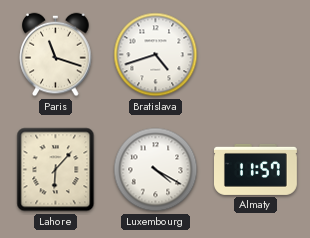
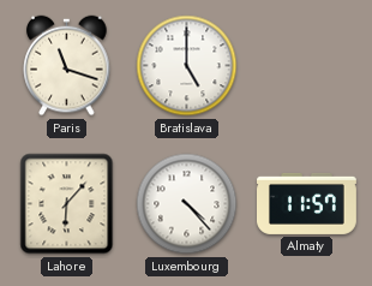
Bratislava: 4:42 -> 5:00
Luxembourg: 4:20 -> 4:23
